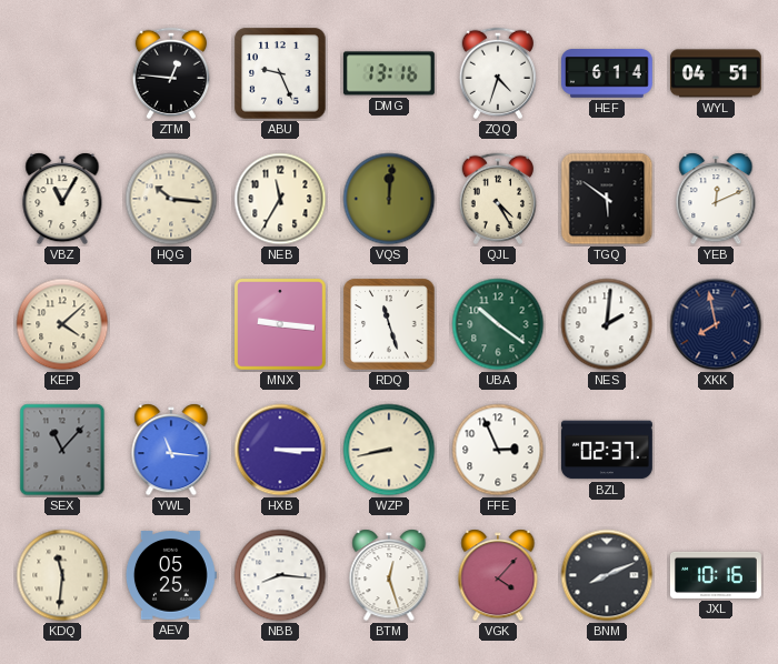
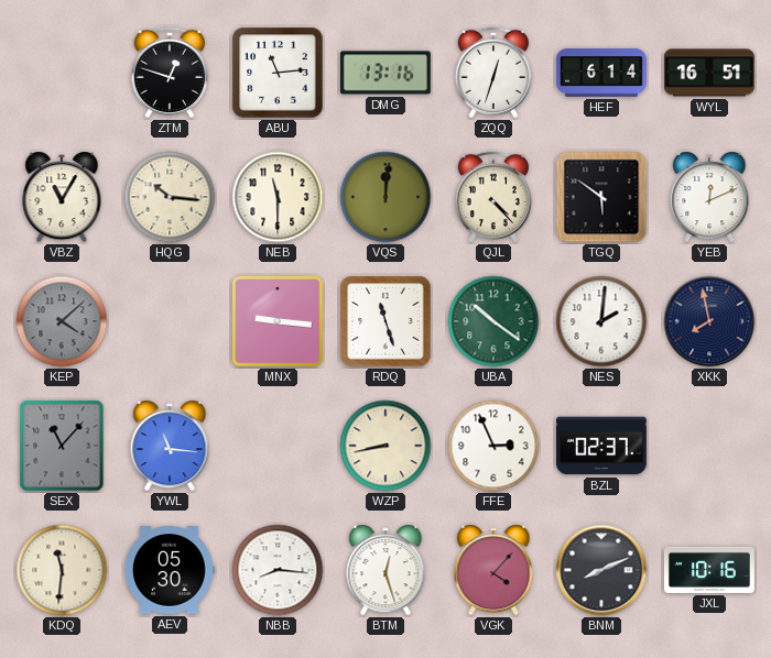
ZTM: 12:46 -> 12:48
ABU: 9:26 -> 11:14
ZQQ: 4:33 -> 12:33
WYL: 04:51 -> 16:51
NEB: 11:35 -> 11:30
QJL: 4:25 -> 4:23
KEP dial: cream -> grey
HXB: 3:15 -> none
AEV: 05:25 -> 05:30
